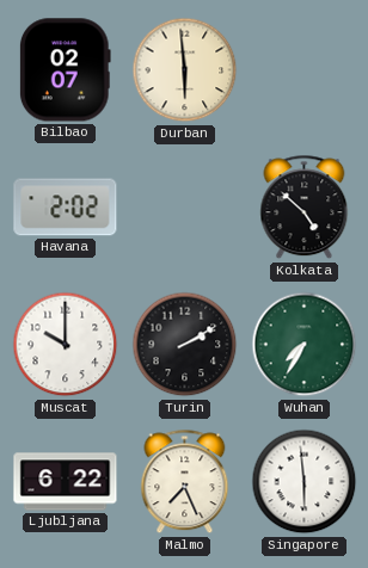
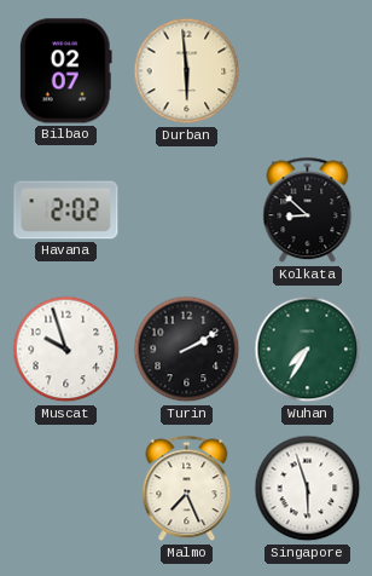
Kolkata: 4:52 -> 8:52
Muscat: 10:00 -> 9:57
Ljubljana: 6:22 -> none
Singapore: 5:59 -> 5:57
